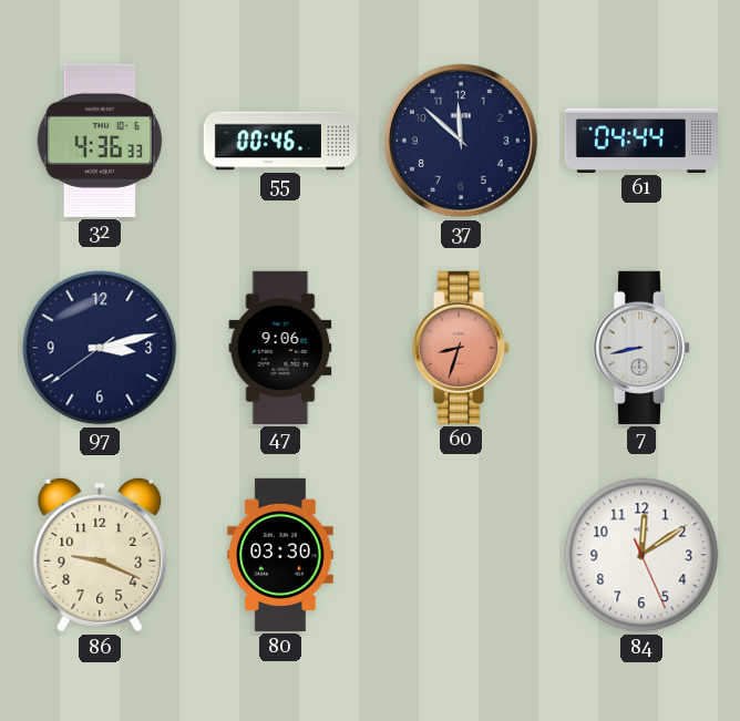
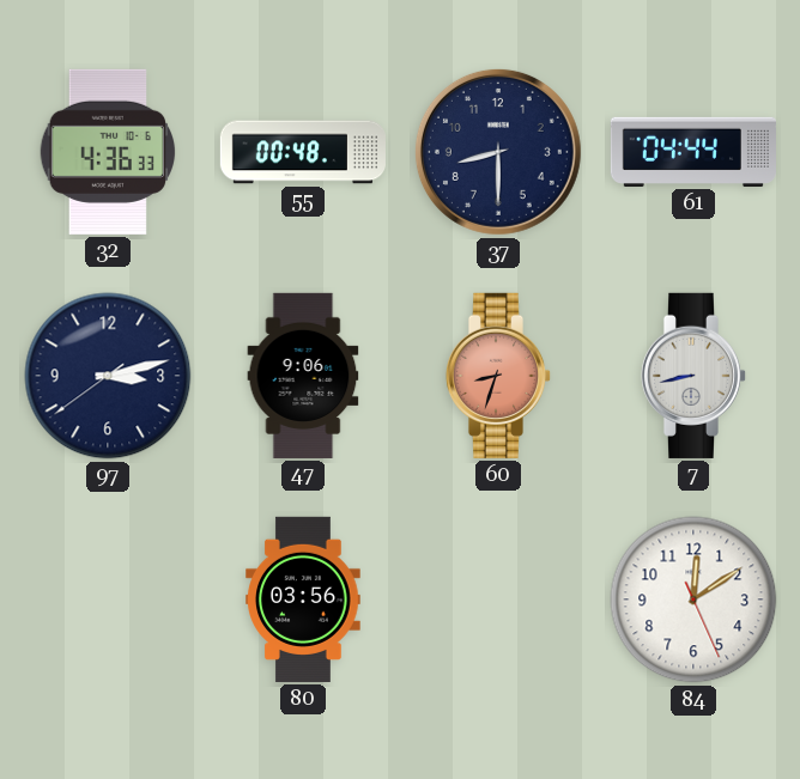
55: 00:46 -> 00:48
37: 11:52 -> 8:30
86: 9:19 -> none
80: 03:30 -> 03:56
